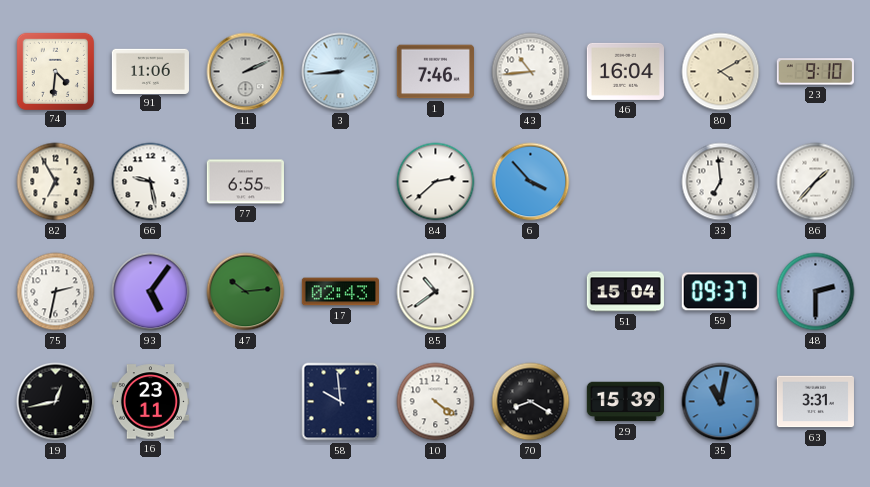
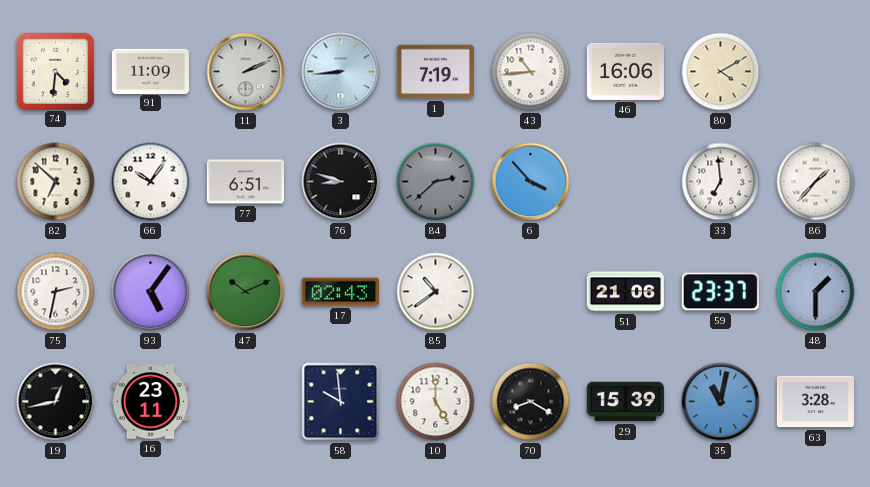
91: 11:06 -> 11:09
1: 7:46 -> 7:19
46: 16:04 -> 16:06
23: 9:10 -> none
82: 6:55 -> 6:52
66: 9:28 -> 10:06
77: 6:55 -> 6:51
76: none -> 8:48
84 dial: white -> grey
47: 10:14 -> 10:11
51: 15:04 -> 21:06
59: 09:37 -> 23:37
48: 2:30 -> 1:30
10: 4:21 -> 5:00
63: 3:31 -> 3:28
